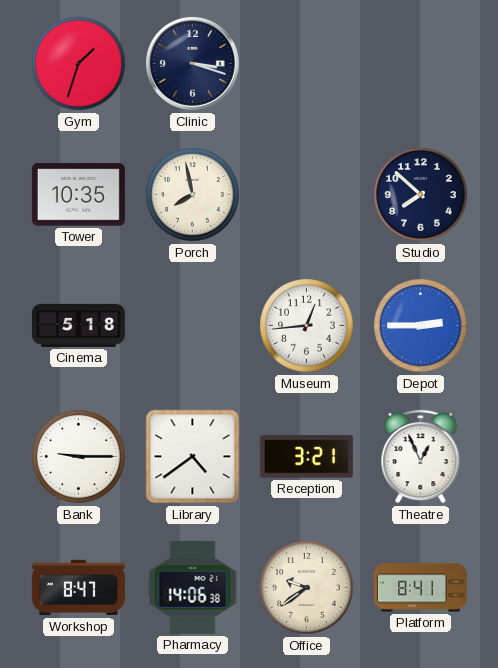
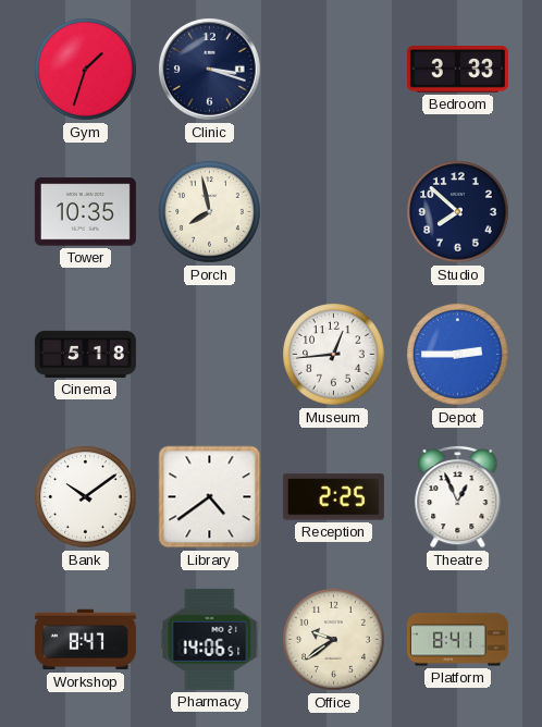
Bedroom: none -> 3:33
Bank: 9:15 -> 10:09
Reception: 3:21 -> 2:25
Pharmacy: 14:06:38 -> 14:06:51
